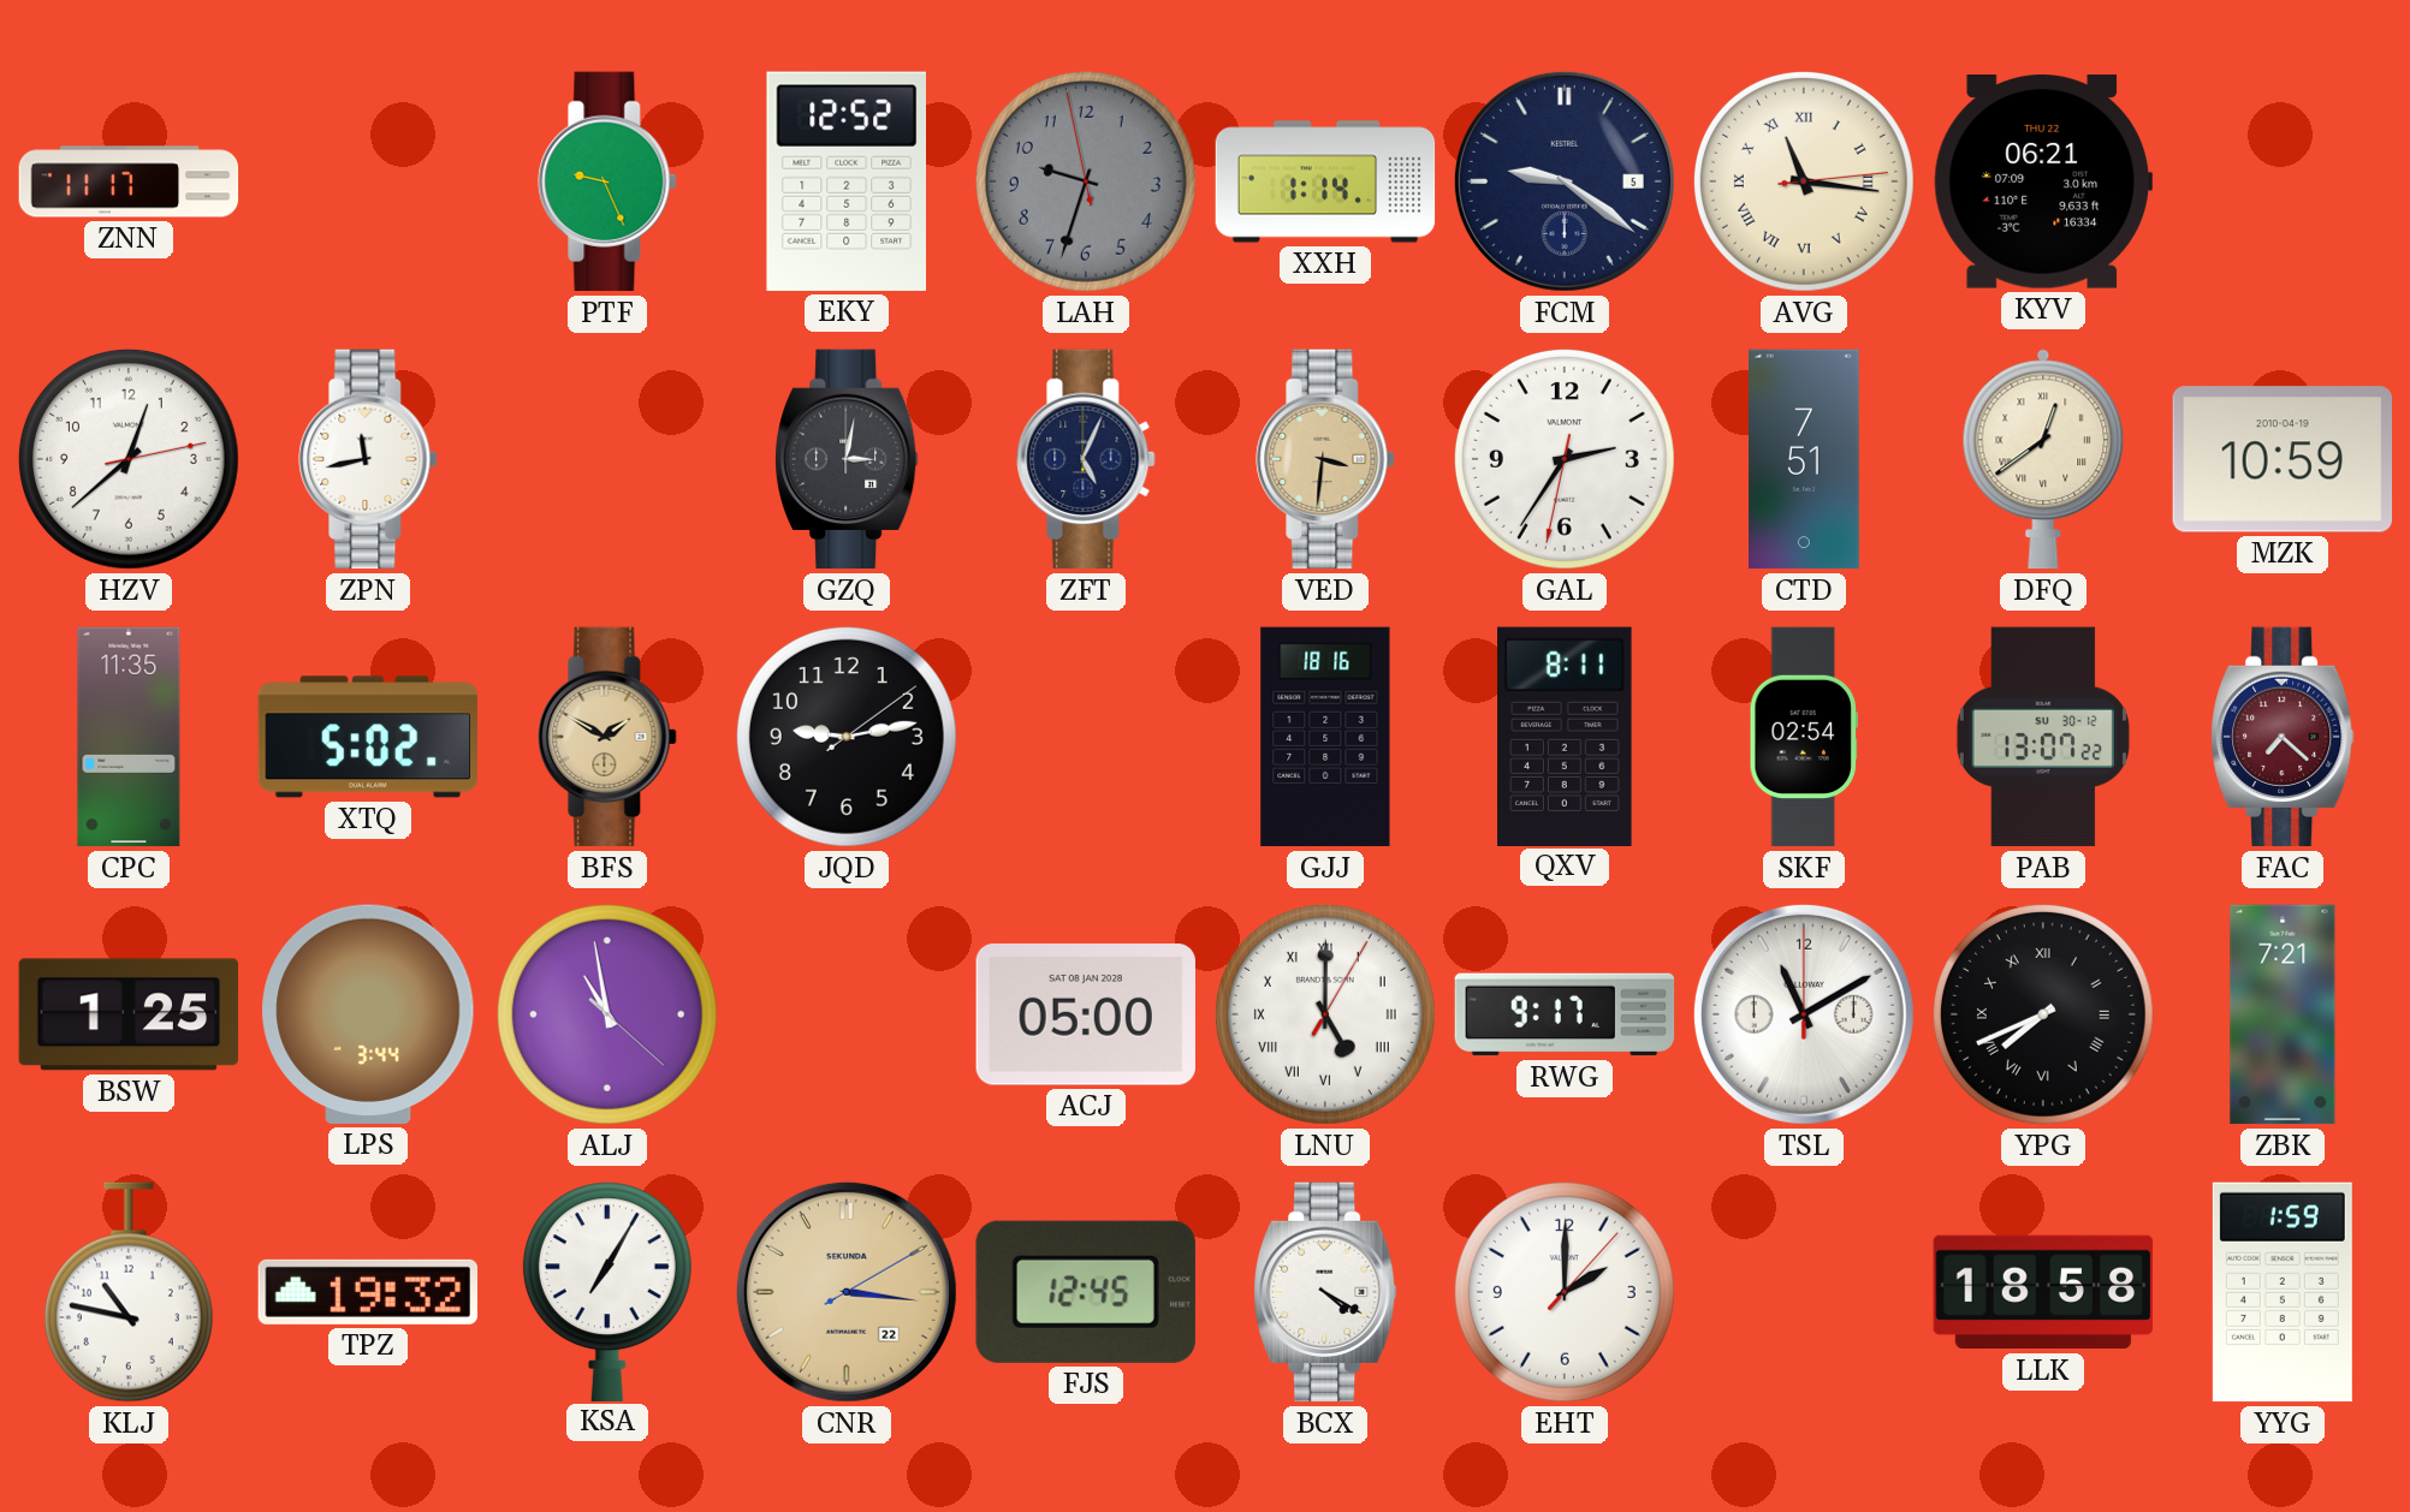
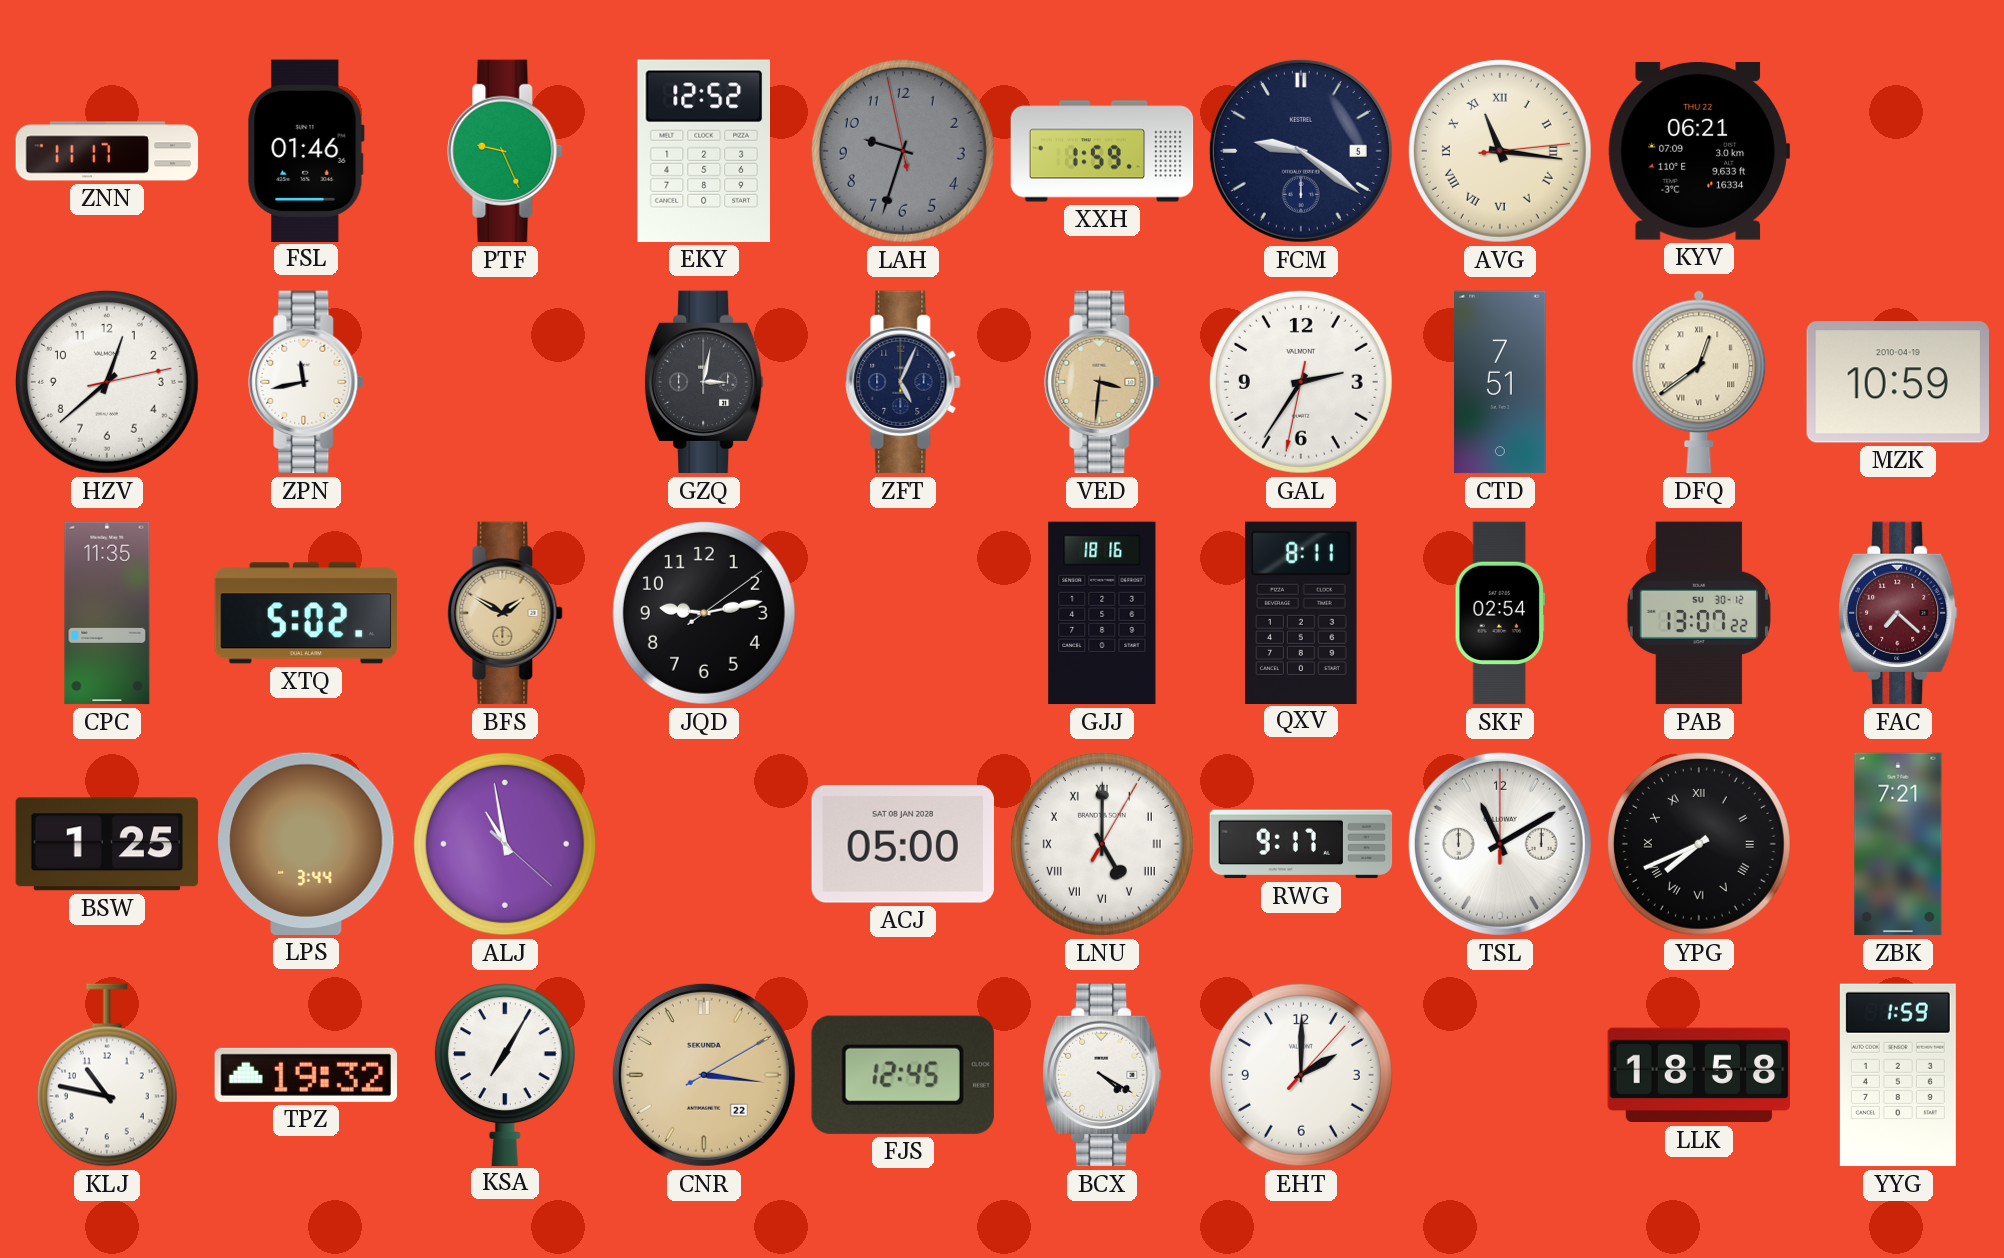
FSL: none -> 01:46
XXH: 1:14 -> 1:59
